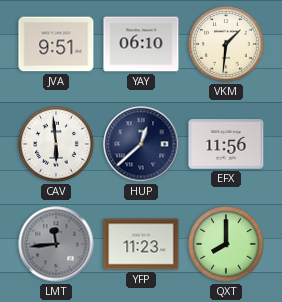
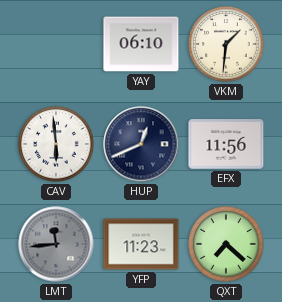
JVA: 9:51 -> none
HUP: 12:38 -> 12:41
QXT: 8:00 -> 7:22
